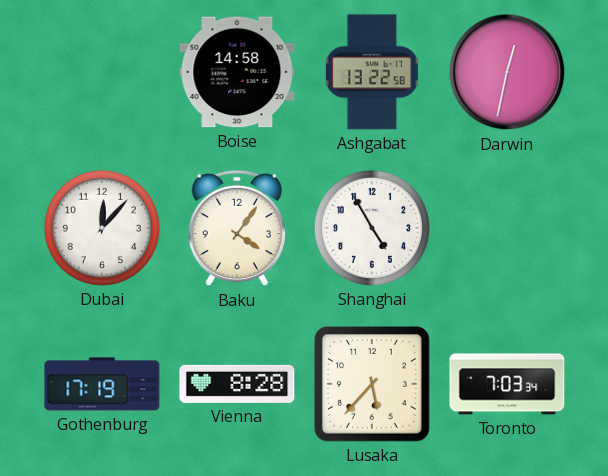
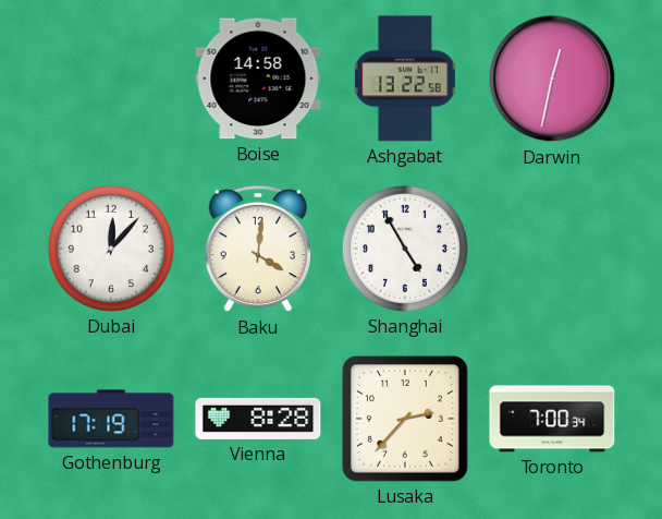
Baku: 4:06 -> 4:01
Lusaka: 5:37 -> 2:37
Toronto: 7:03 -> 7:00
